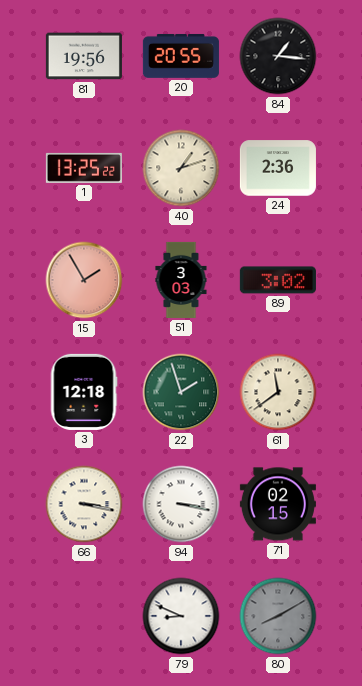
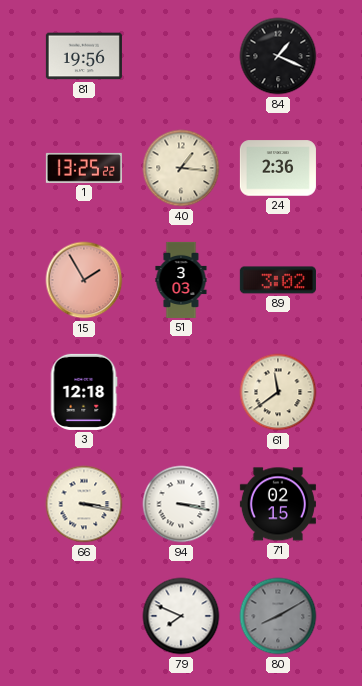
20: 20:55 -> none
84: 1:16 -> 1:19
40: 1:12 -> 1:16
22: 1:57 -> none
79: 8:49 -> 7:49
